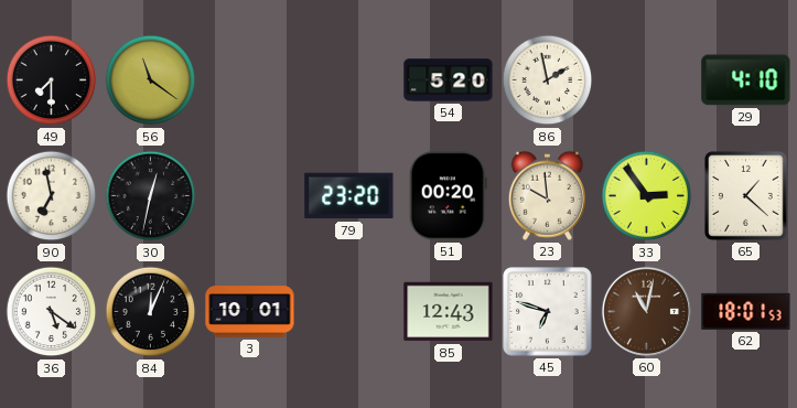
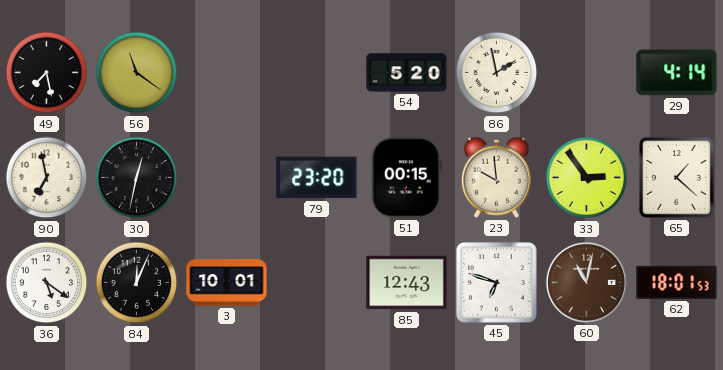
49: 7:30 -> 7:28
29: 4:10 -> 4:14
51: 00:20 -> 00:15
